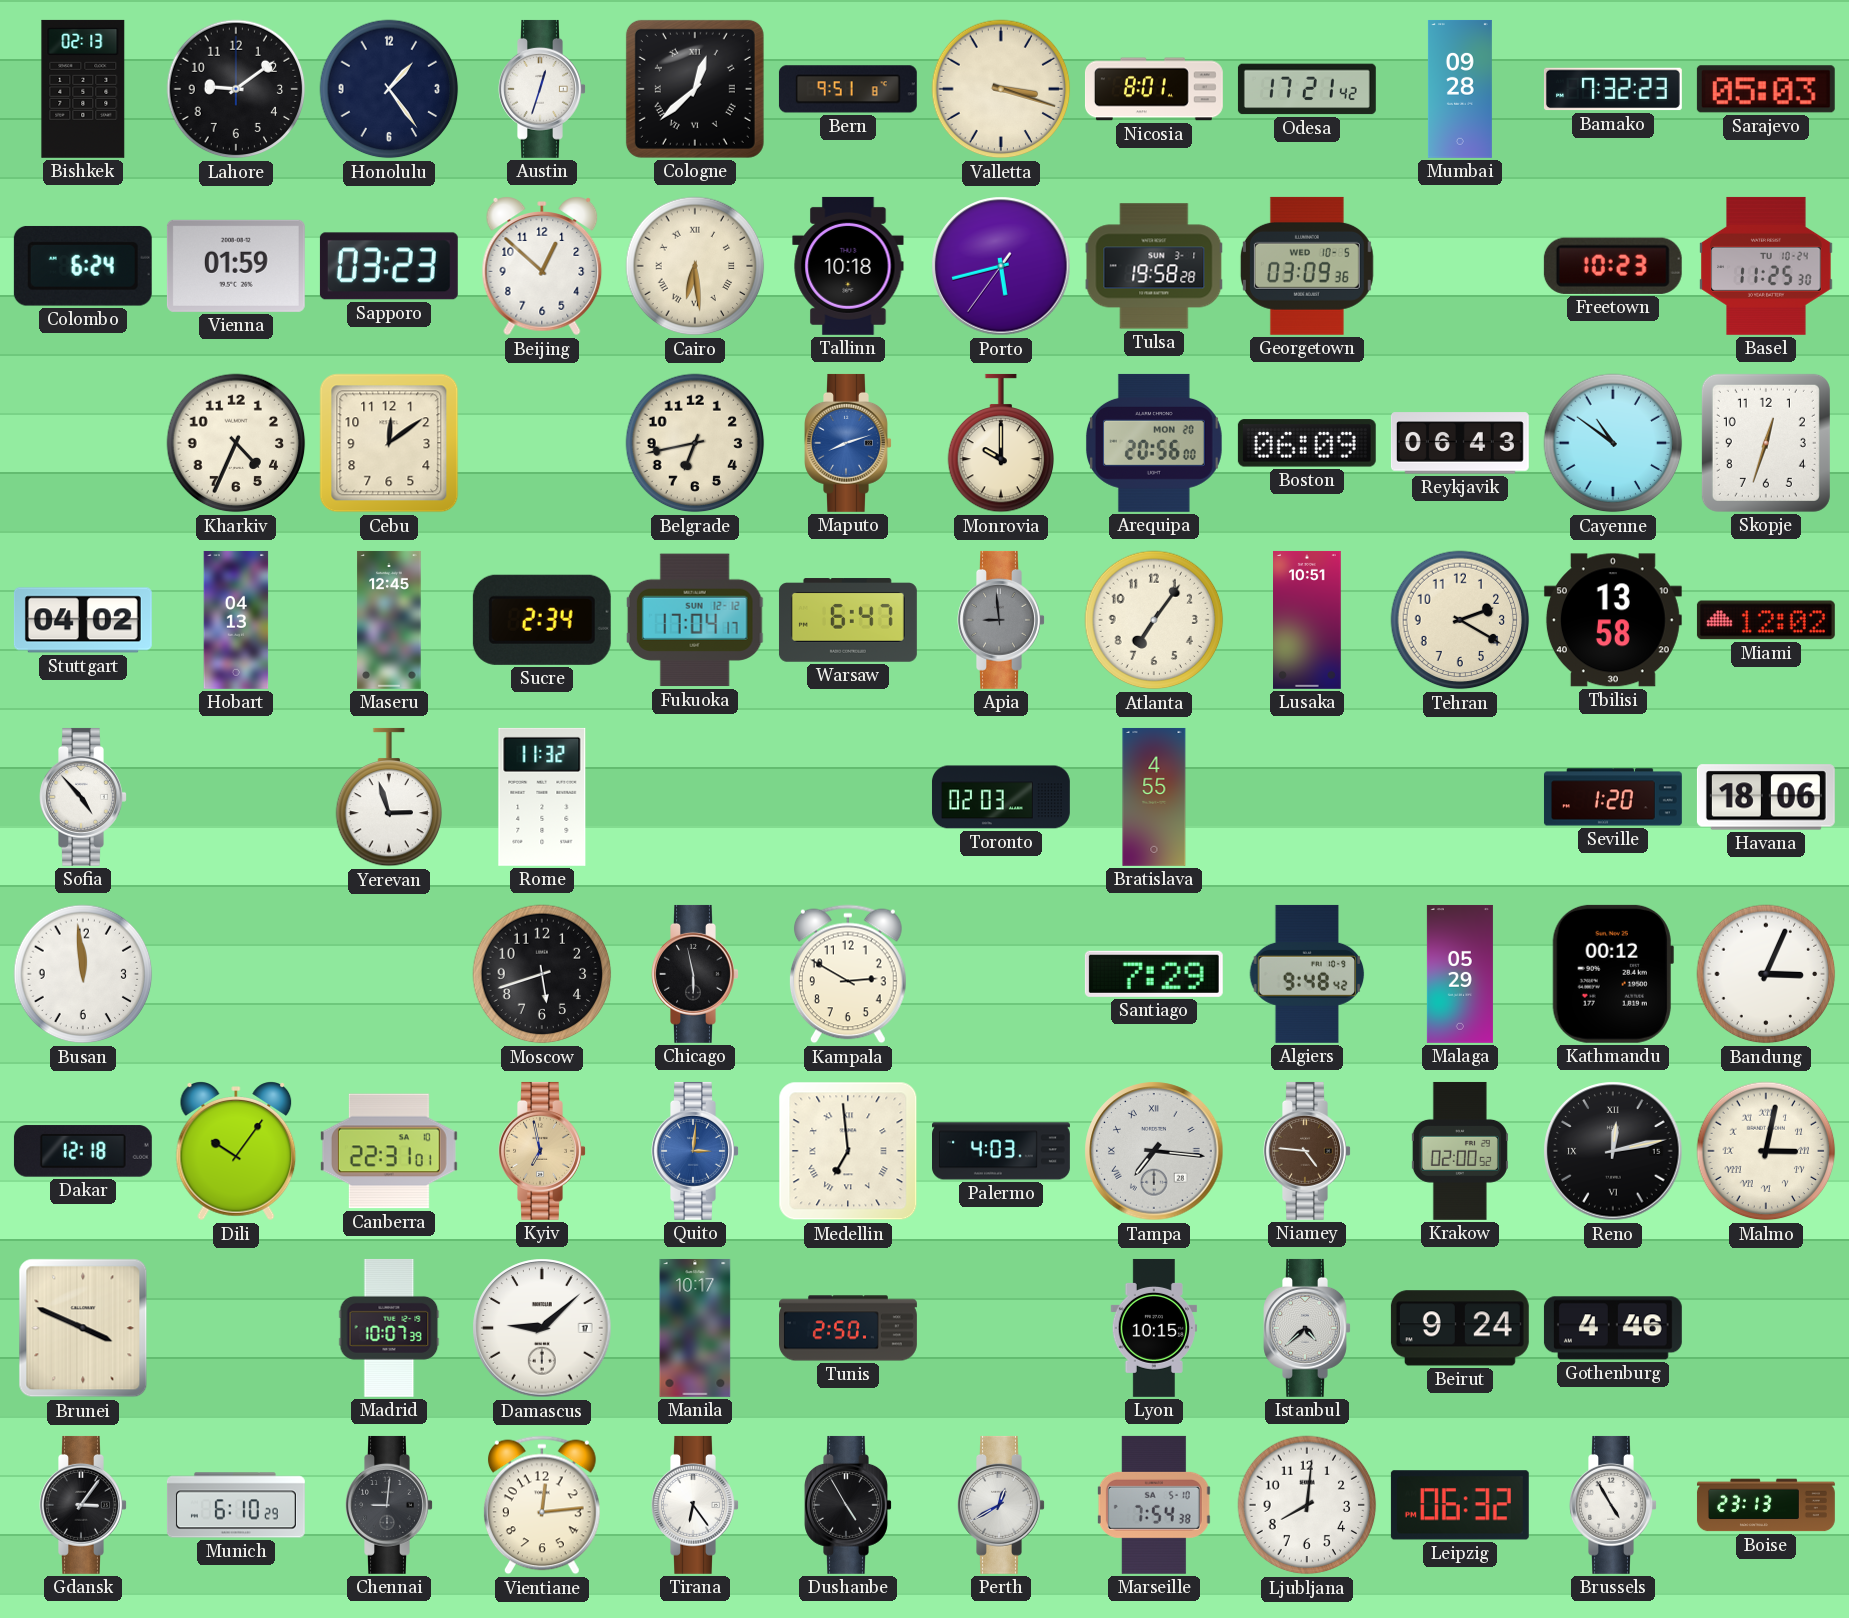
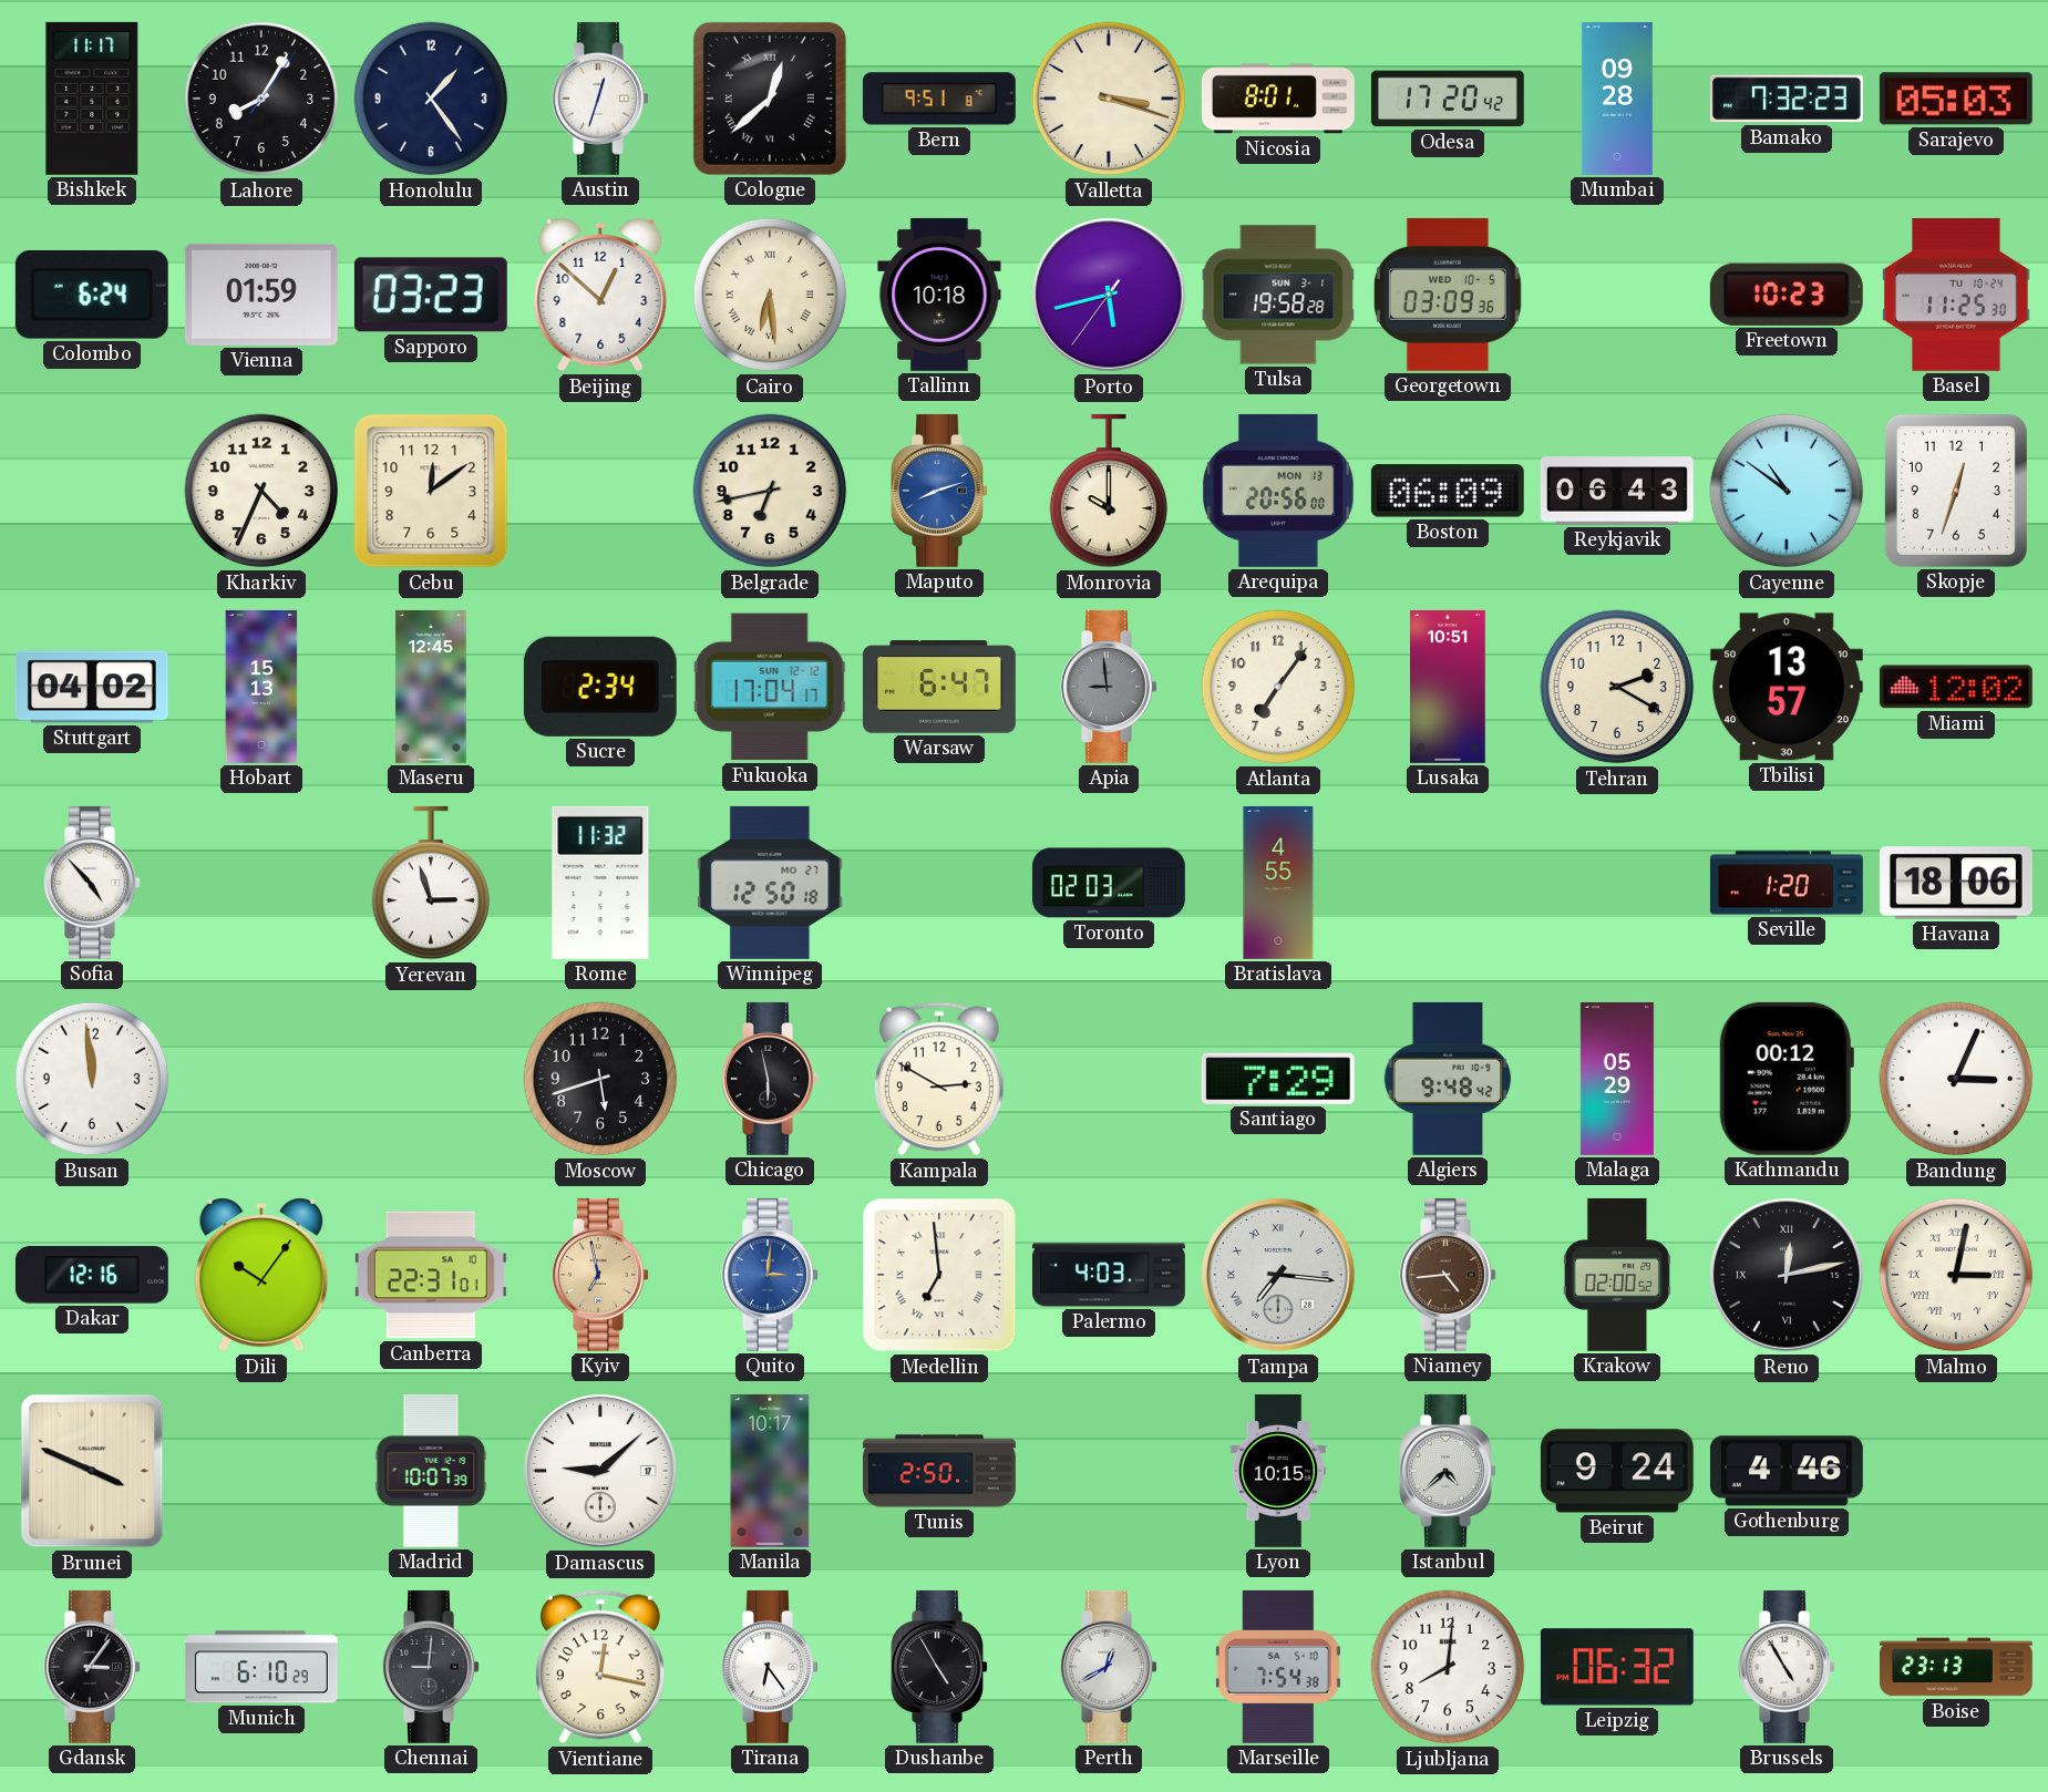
Bishkek: 02:13 -> 11:17
Lahore: 9:09 -> 8:05
Odesa: 17:21 -> 17:20
Arequipa date: MON 20 -> MON 13
Hobart: 04:13 -> 15:13
Tbilisi: 13:58 -> 13:57
Winnipeg: none -> 12:50
Dakar: 12:18 -> 12:16
Niamey: 4:46 -> 4:44
Vientiane: 12:14 -> 12:17
